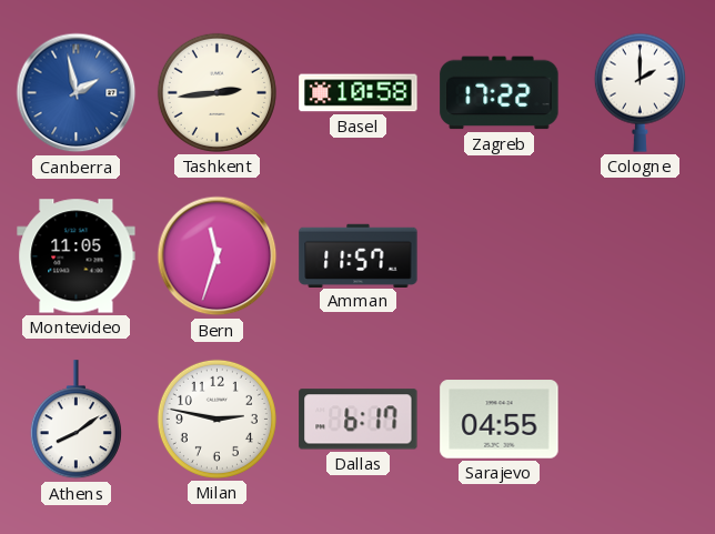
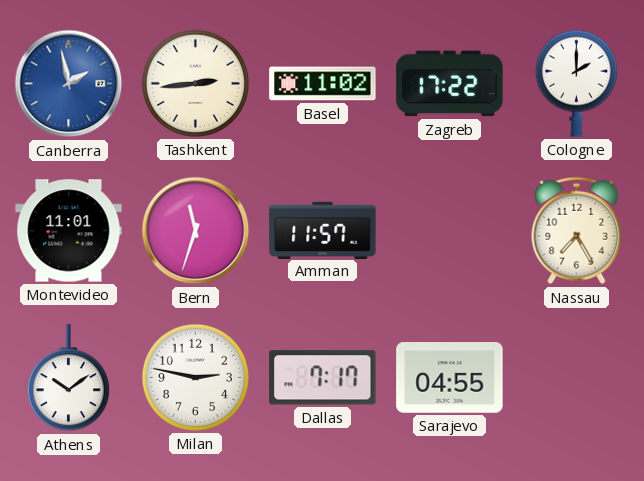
Basel: 10:58 -> 11:02
Montevideo: 11:05 -> 11:01
Nassau: none -> 7:25
Athens: 8:09 -> 10:09
Dallas: 6:17 -> 7:17
